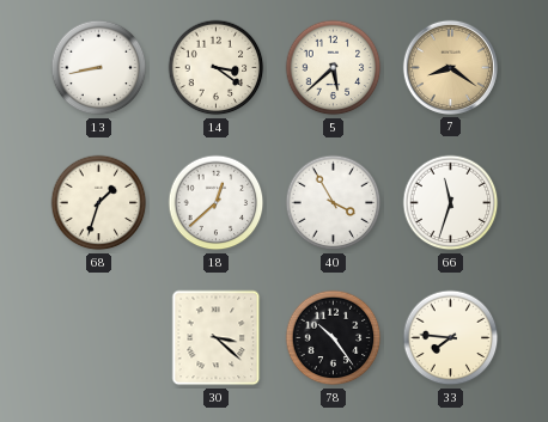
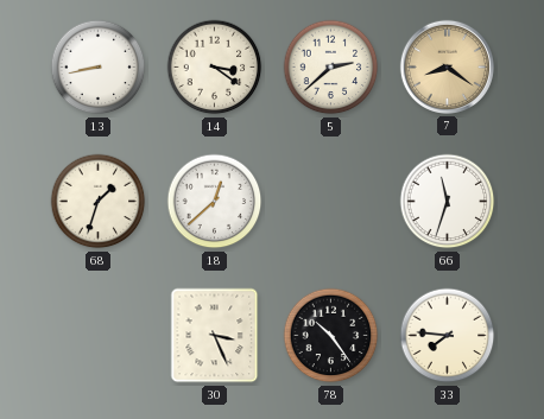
5: 5:38 -> 2:38
40: 3:55 -> none
30: 3:22 -> 3:26
